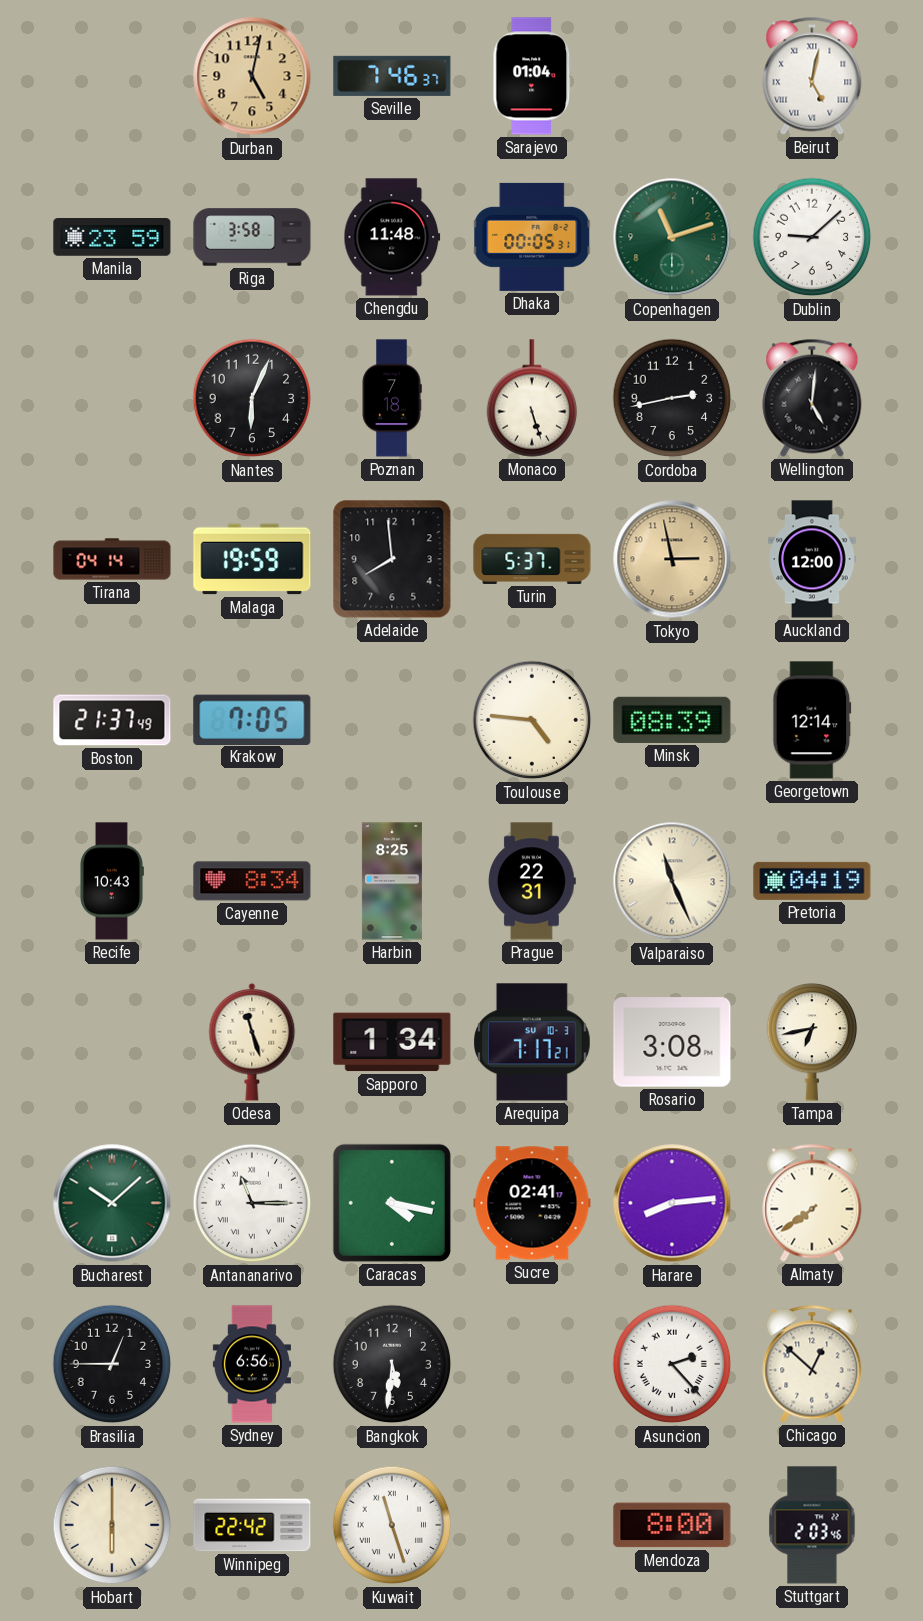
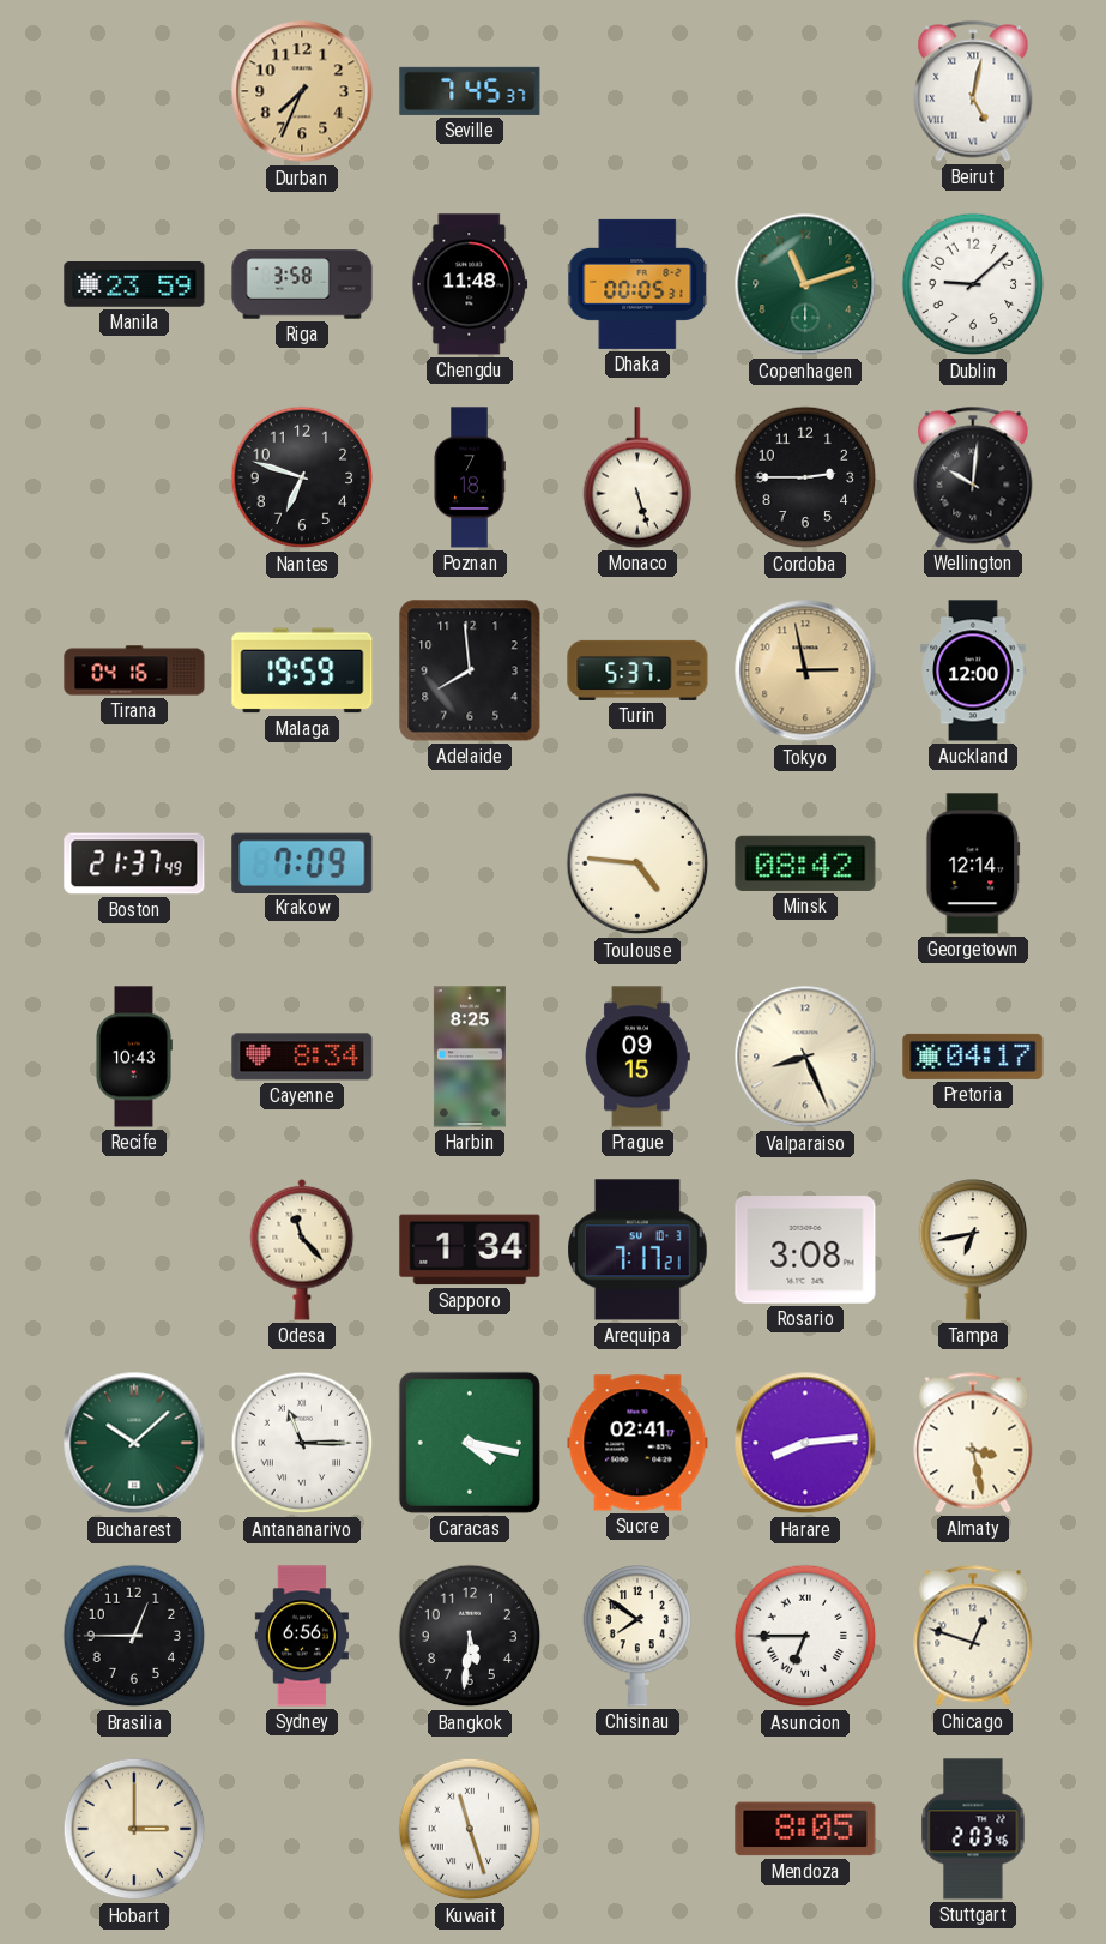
Durban: 5:02 -> 7:34
Seville: 7:46 -> 7:45
Sarajevo: 01:04 -> none
Nantes: 6:04 -> 6:48
Cordoba: 2:43 -> 2:45
Wellington: 5:01 -> 10:01
Tirana: 04:14 -> 04:16
Krakow: 7:05 -> 7:09
Minsk: 08:39 -> 08:42
Prague: 22:31 -> 09:15
Valparaiso: 11:26 -> 8:26
Pretoria: 04:19 -> 04:17
Odesa: 11:27 -> 11:23
Almaty: 7:39 -> 3:28
Chisinau: none -> 7:51
Asuncion: 2:23 -> 6:45
Chicago: 12:52 -> 12:48
Hobart: 6:00 -> 3:00
Winnipeg: 22:42 -> none
Mendoza: 8:00 -> 8:05
